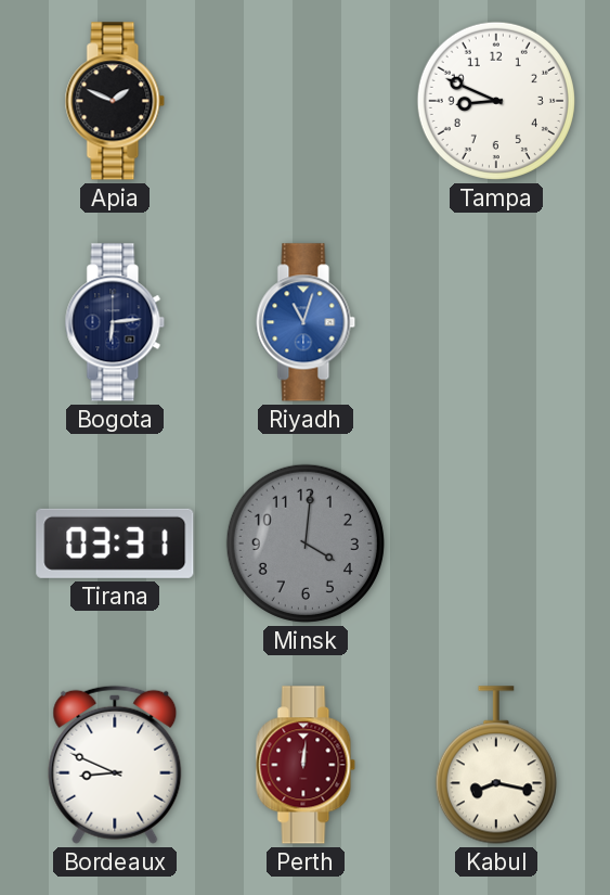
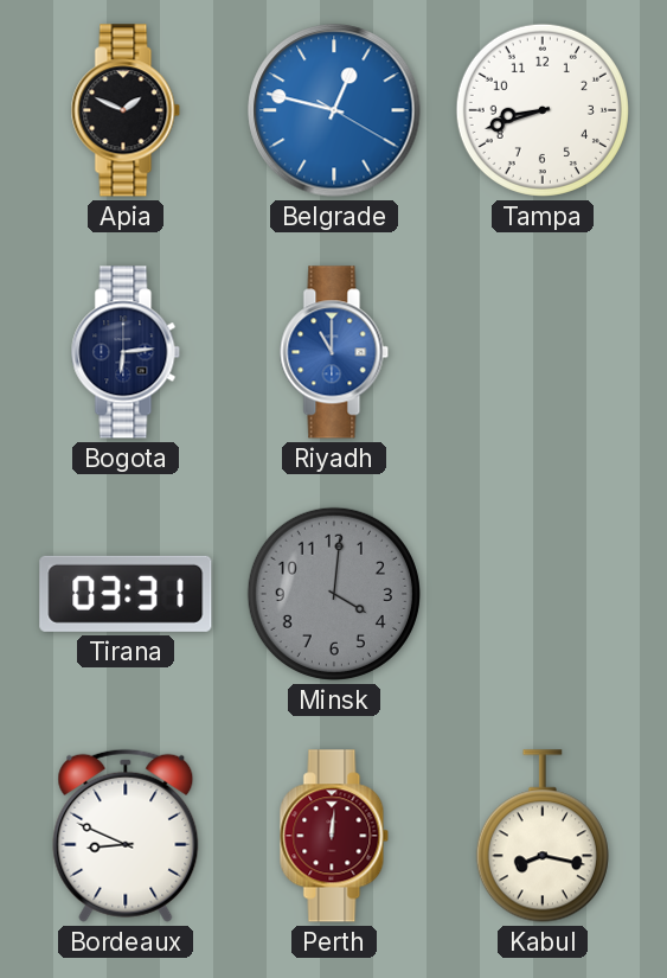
Belgrade: none -> 12:47
Tampa: 8:49 -> 8:42
Riyadh: 11:03 -> 11:00
